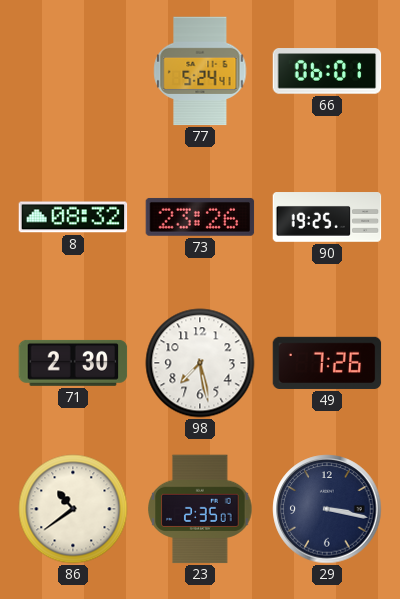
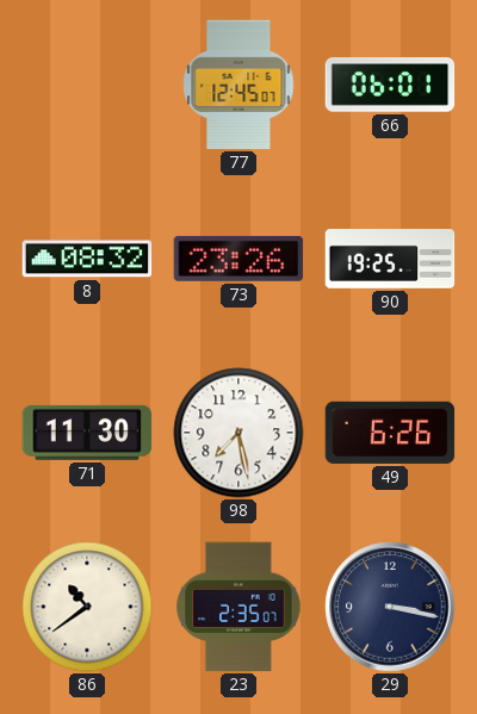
77: 5:24 -> 12:45
71: 2:30 -> 11:30
49: 7:26 -> 6:26
